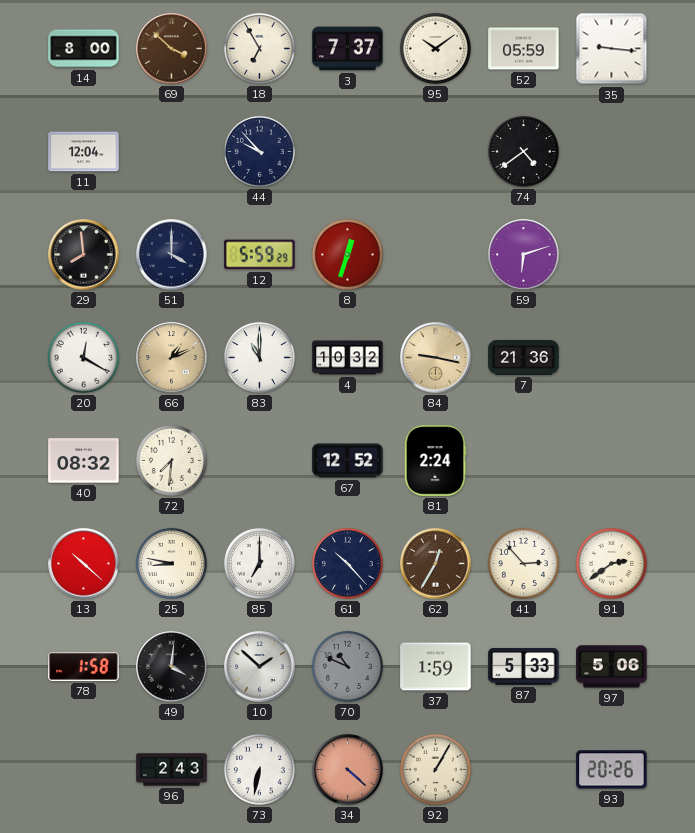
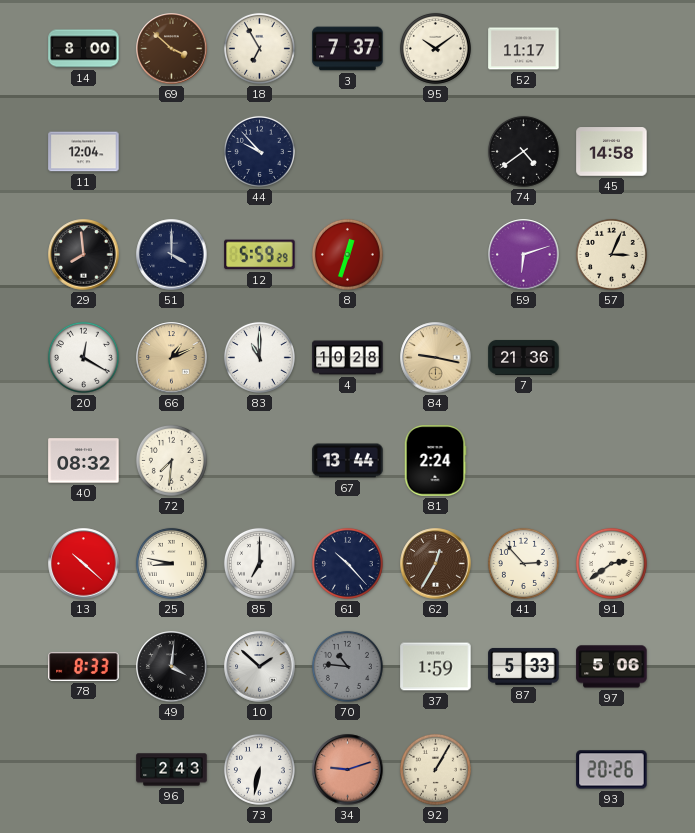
52: 05:59 -> 11:17
35: 9:16 -> none
45: none -> 14:58
57: none -> 3:04
4: 10:32 -> 10:28
67: 12:52 -> 13:44
78: 1:58 -> 8:33
70: 10:49 -> 10:46
34: 4:22 -> 9:12
